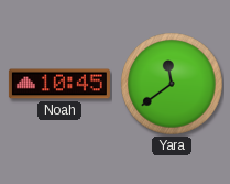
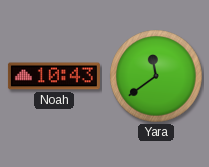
Noah: 10:45 -> 10:43
